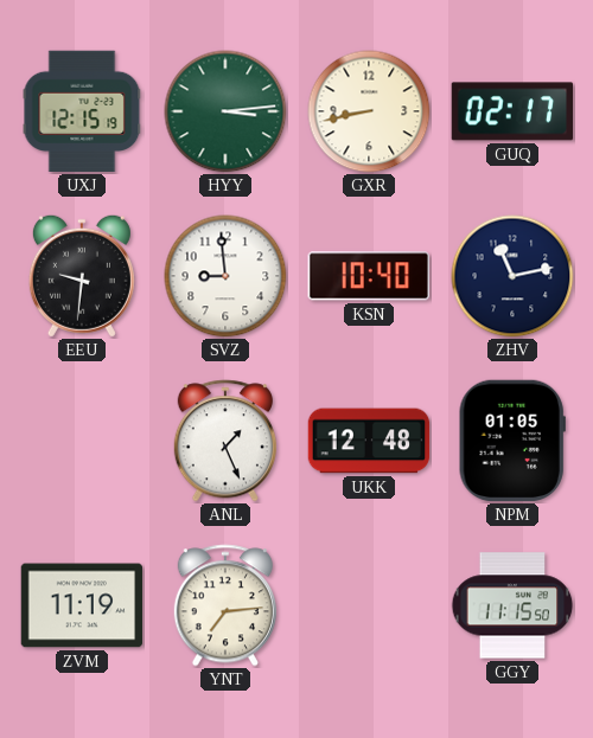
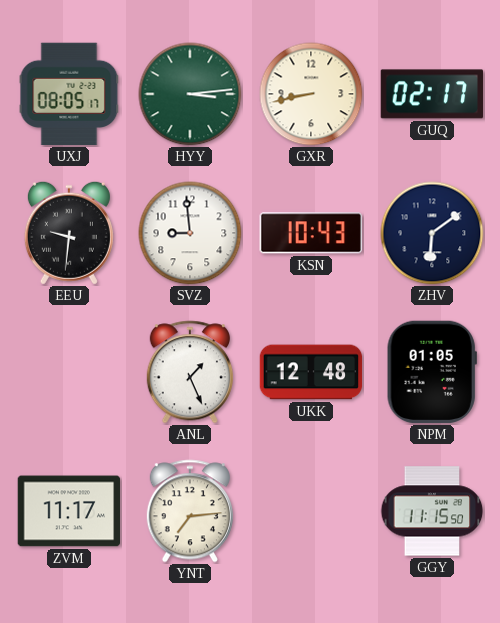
UXJ: 12:15 -> 08:05
KSN: 10:40 -> 10:43
ZHV: 11:13 -> 6:09
ZVM: 11:19 -> 11:17
